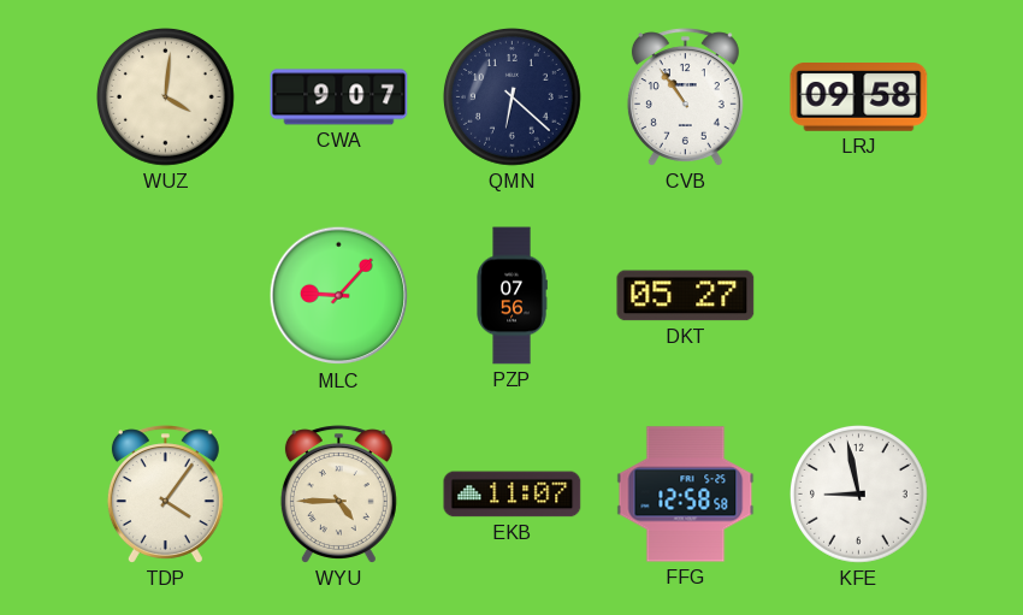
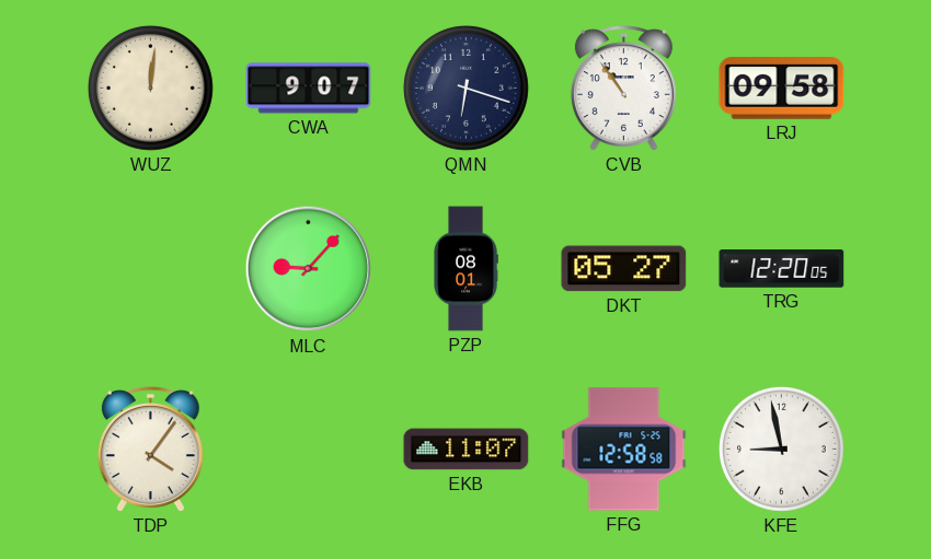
WUZ: 4:01 -> 12:01
QMN: 6:22 -> 6:18
PZP: 07:56 -> 08:01
TRG: none -> 12:20
WYU: 4:45 -> none
